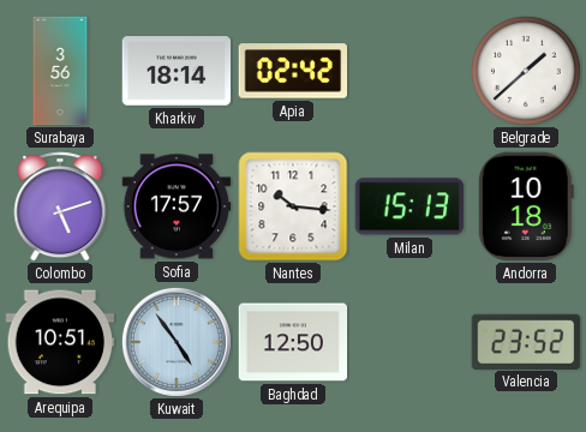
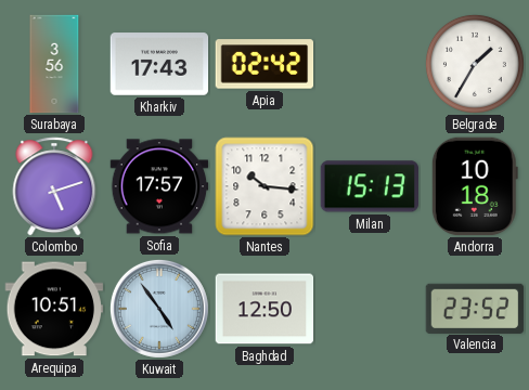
Kharkiv: 18:14 -> 17:43
Belgrade: 1:38 -> 1:35
